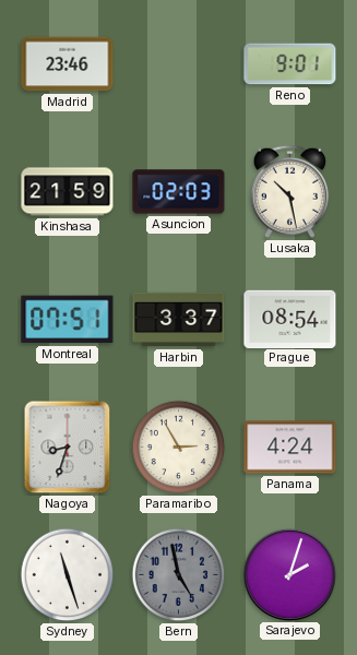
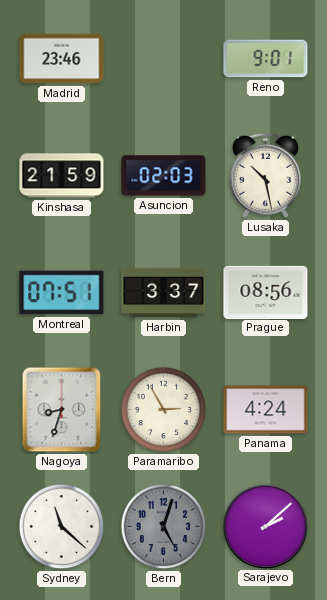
Prague: 08:54 -> 08:56
Sydney: 11:27 -> 11:22
Bern: 4:58 -> 5:03
Sarajevo: 2:03 -> 2:08
